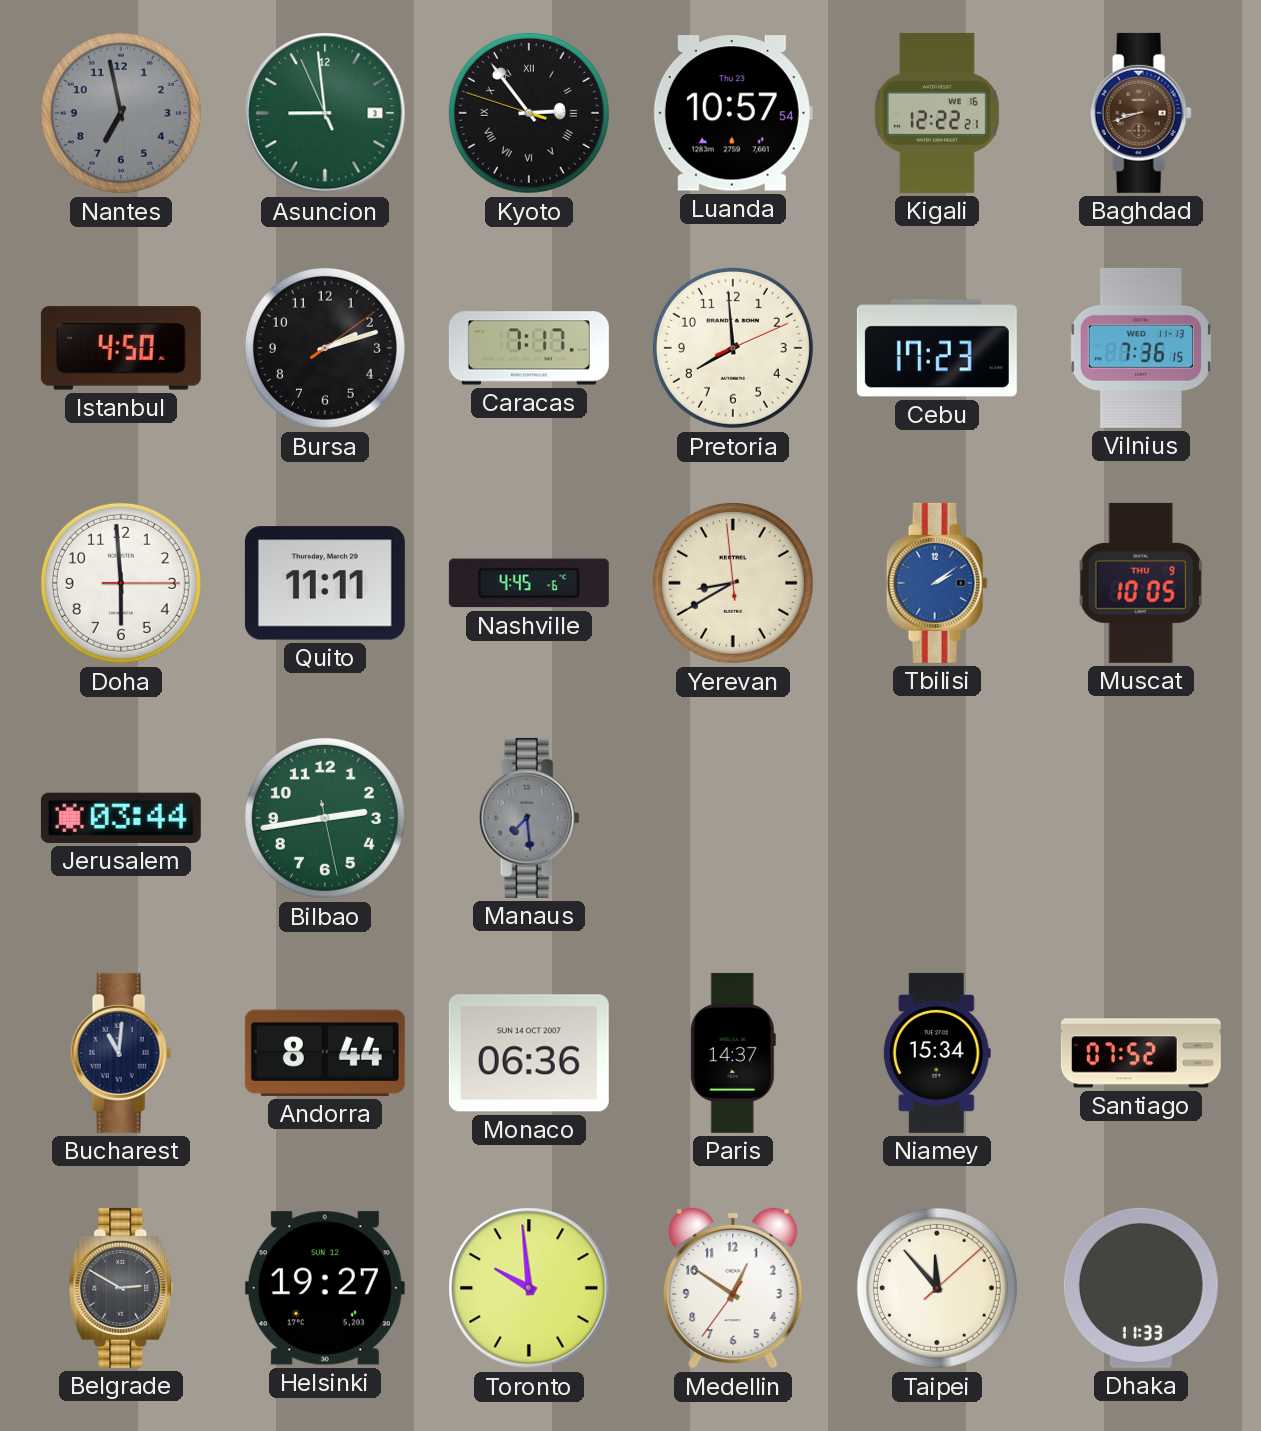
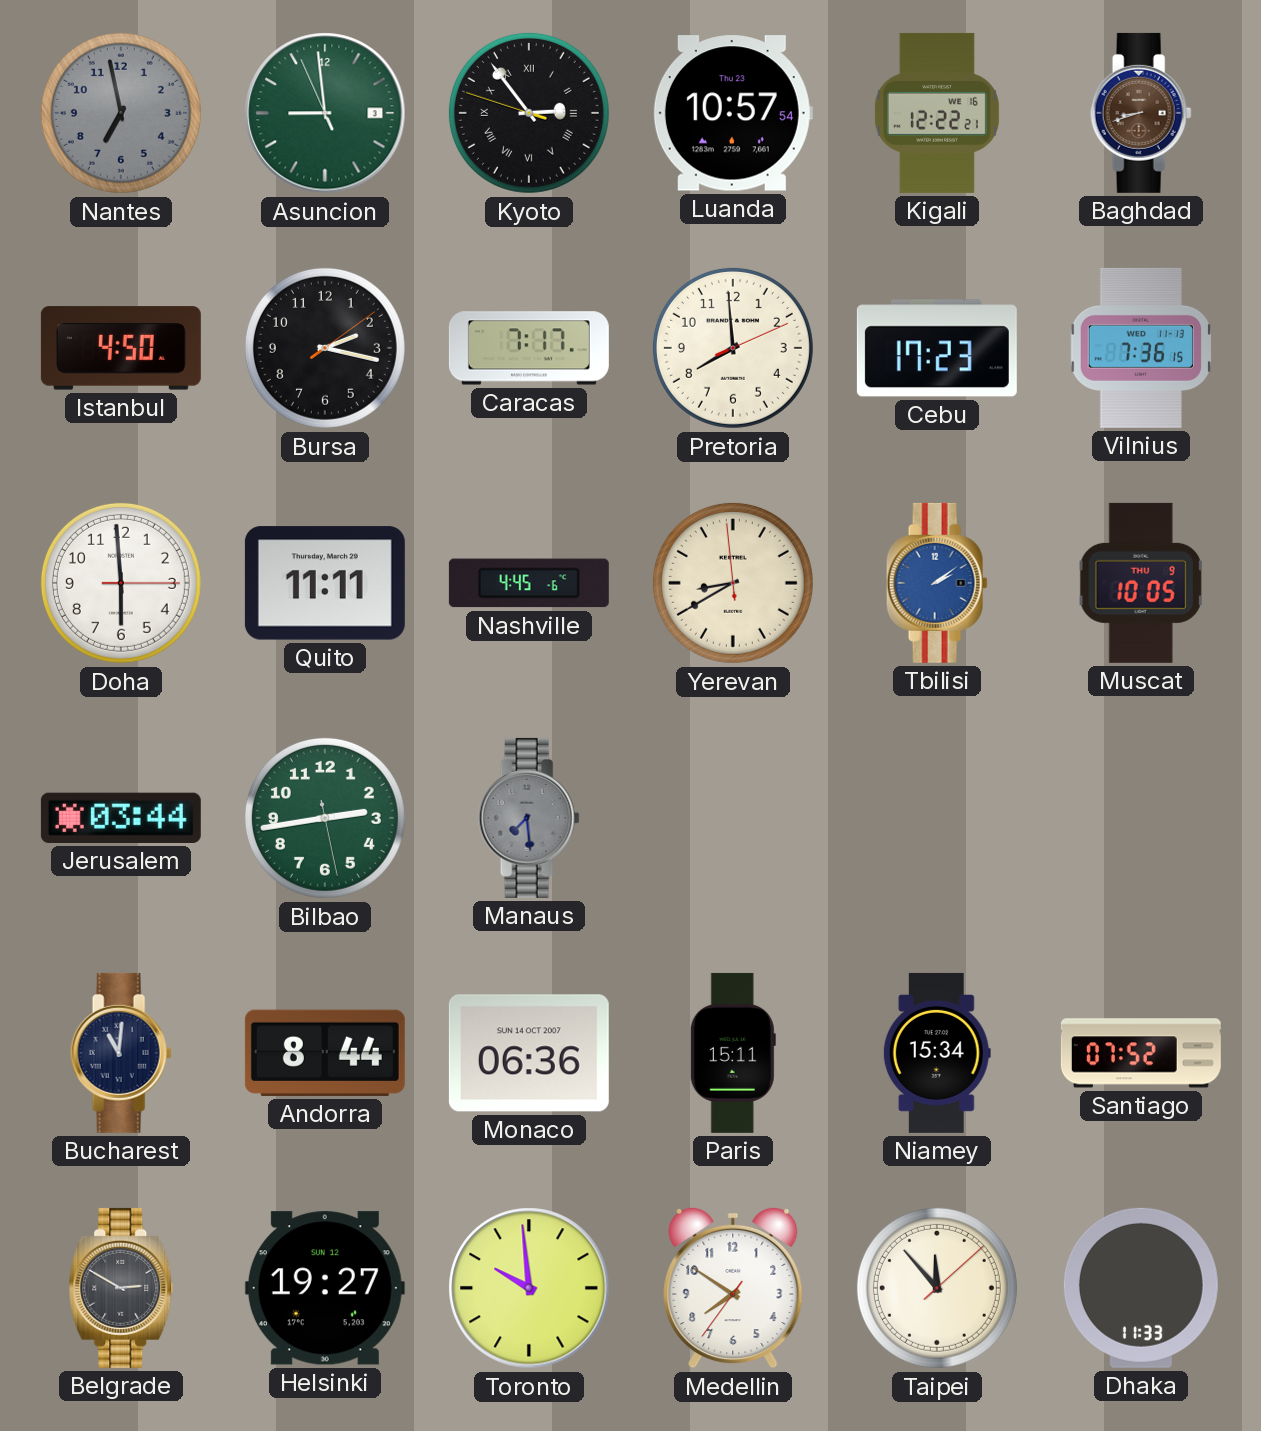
Bursa: 2:12 -> 2:17
Paris: 14:37 -> 15:11
Medellin: 12:50 -> 7:50
